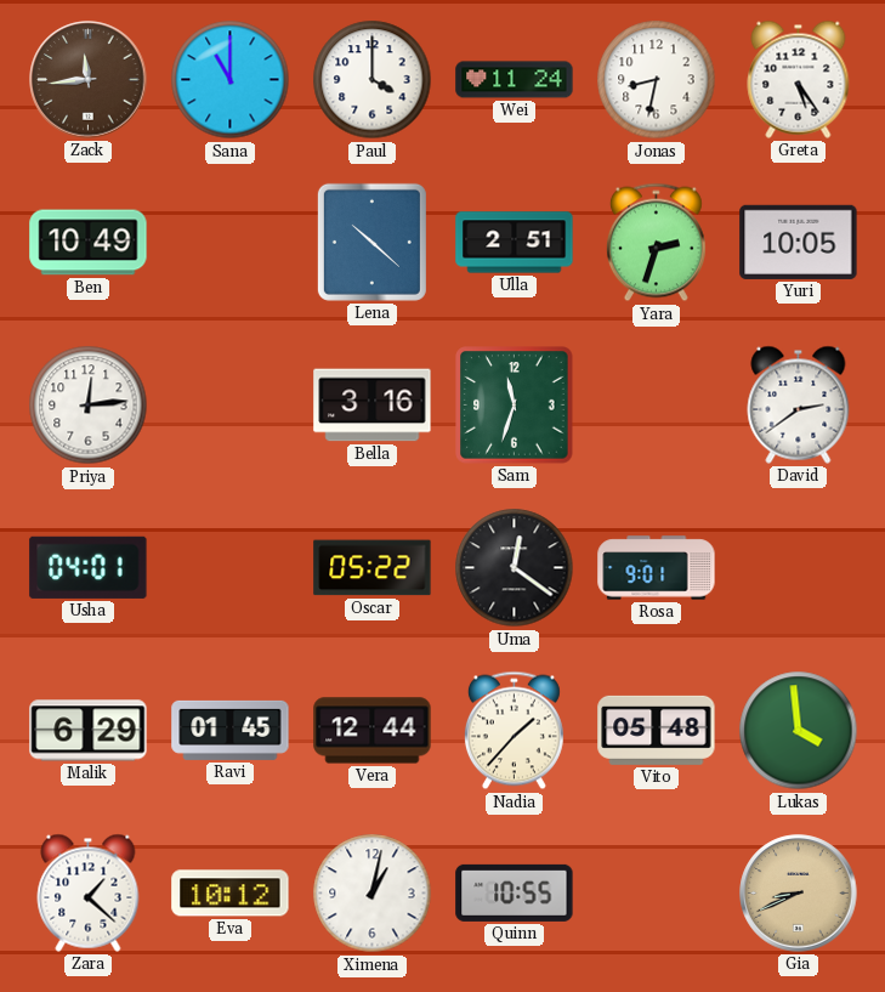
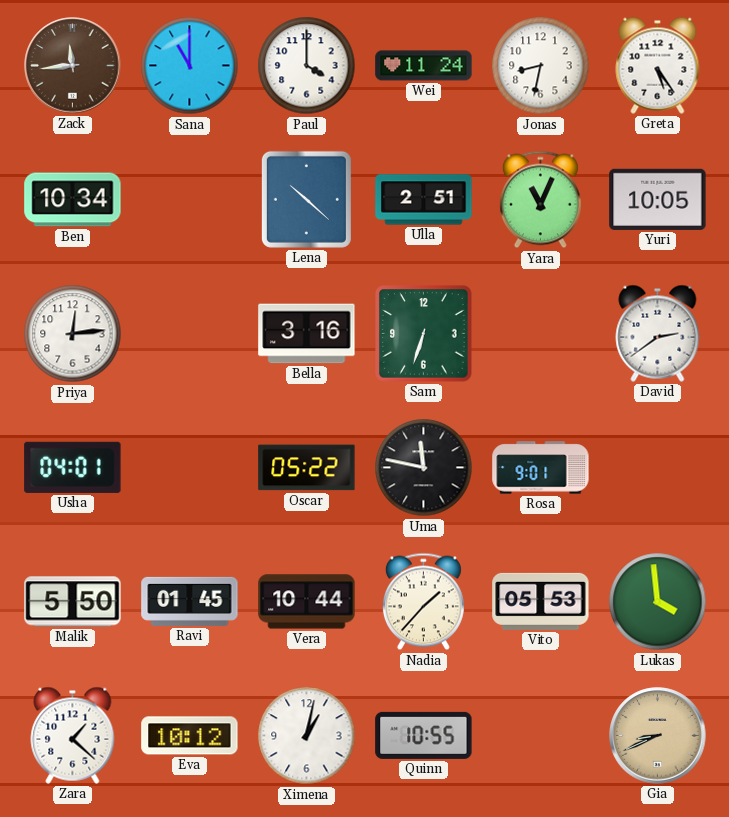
Ben: 10:49 -> 10:34
Yara: 2:33 -> 11:04
Sam: 11:33 -> 6:33
Uma: 12:21 -> 11:47
Malik: 6:29 -> 5:50
Vera: 12:44 -> 10:44
Vito: 05:48 -> 05:53
